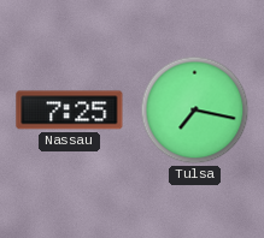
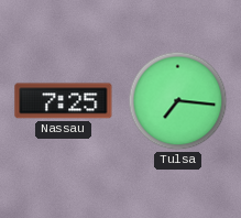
Tulsa: 7:17 -> 7:16
